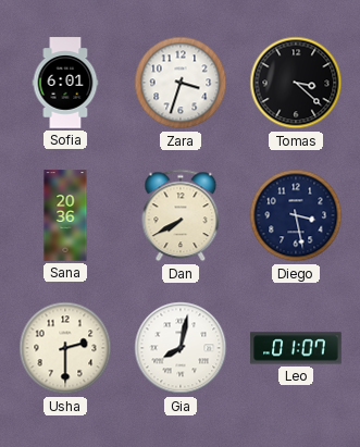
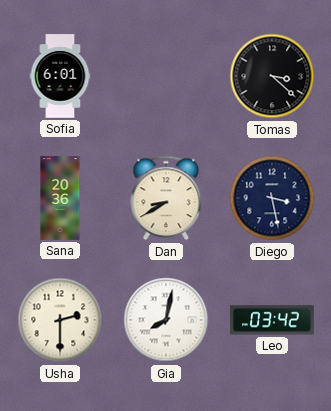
Zara: 3:33 -> none
Dan: 7:40 -> 8:40
Leo: 01:07 -> 03:42
